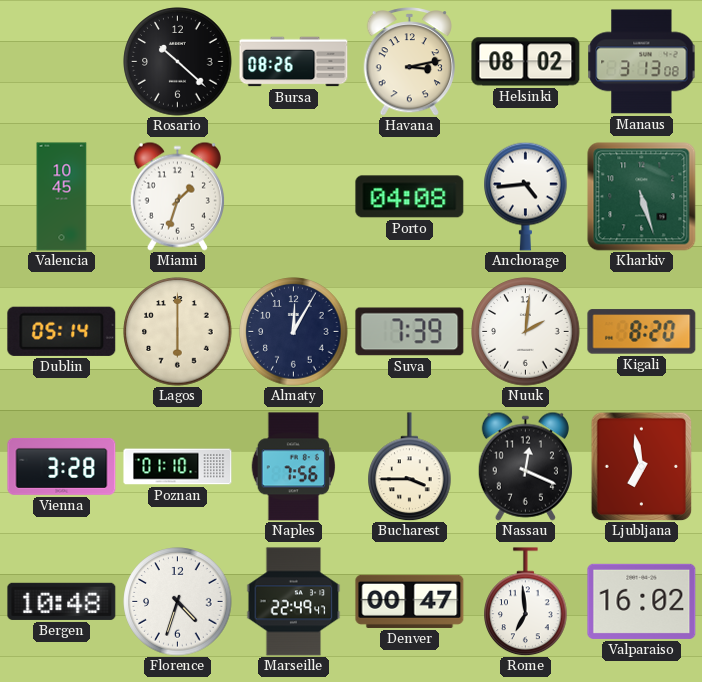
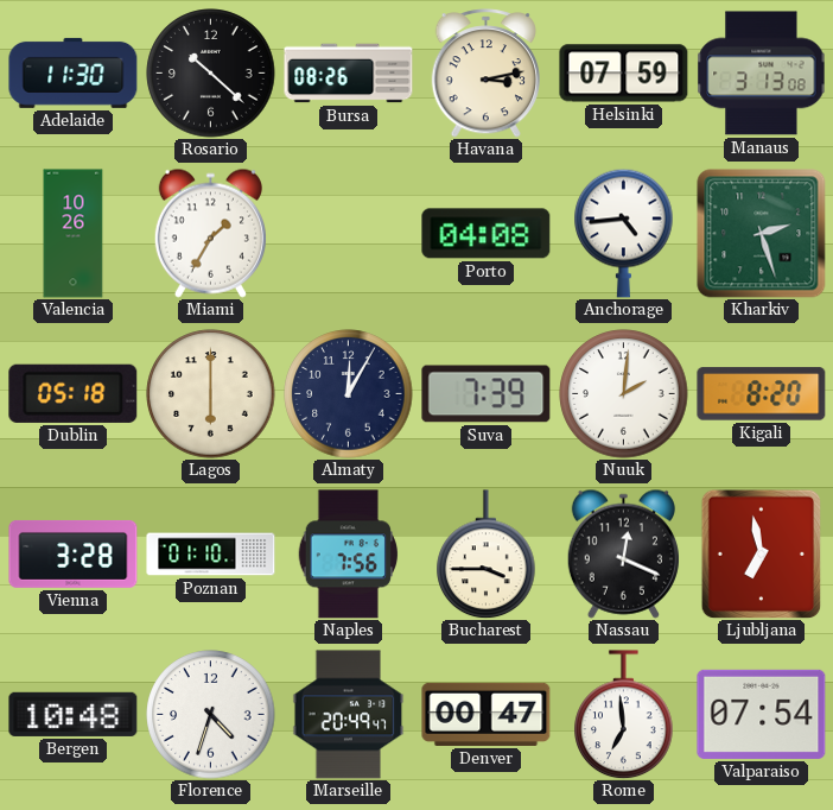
Adelaide: none -> 11:30
Helsinki: 08:02 -> 07:59
Valencia: 10:45 -> 10:26
Miami: 1:33 -> 1:35
Kharkiv: 5:27 -> 2:27
Dublin: 05:14 -> 05:18
Marseille: 22:49 -> 20:49
Valparaiso: 16:02 -> 07:54
